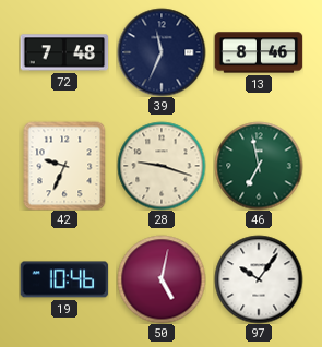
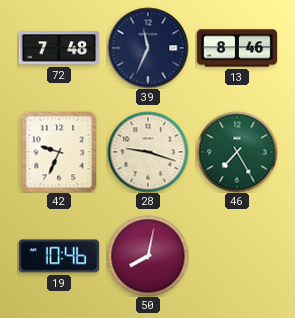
46: 6:58 -> 7:25
50: 5:02 -> 8:02
97: 10:06 -> none
